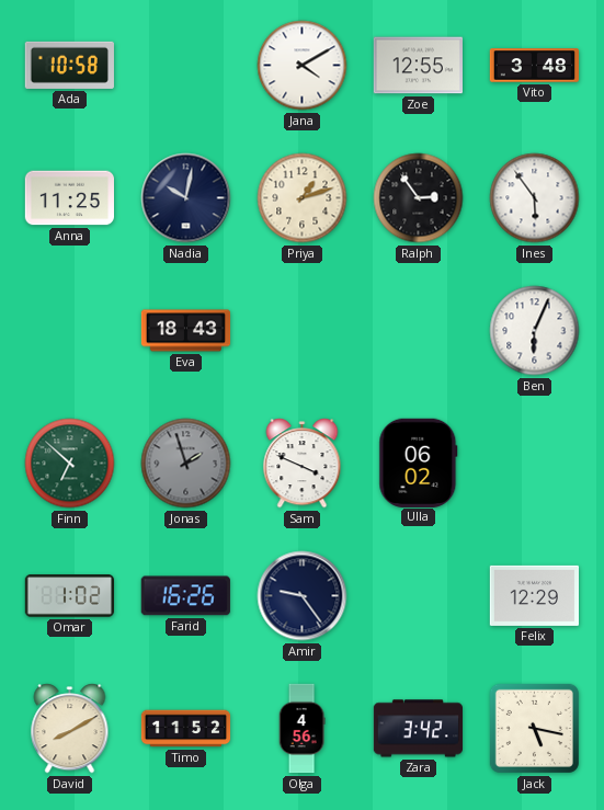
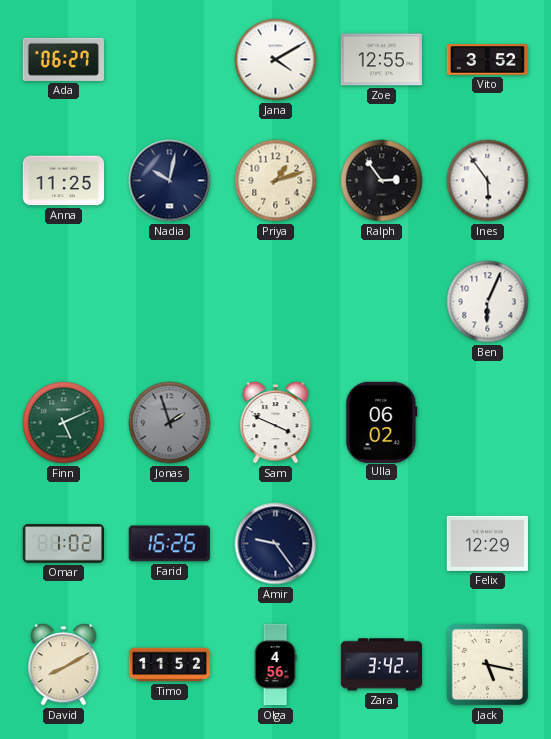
Ada: 10:58 -> 06:27
Vito: 3:48 -> 3:52
Eva: 18:43 -> none
Finn: 6:52 -> 5:11
